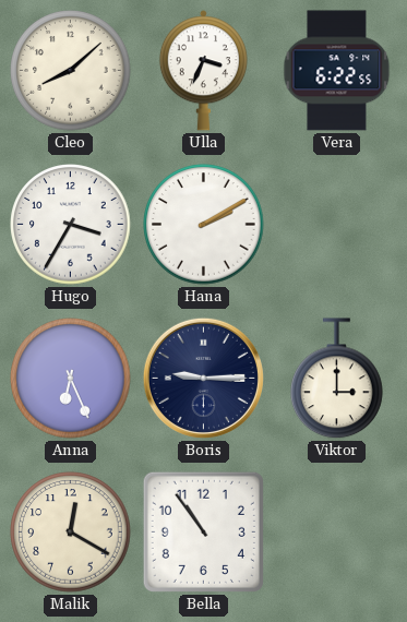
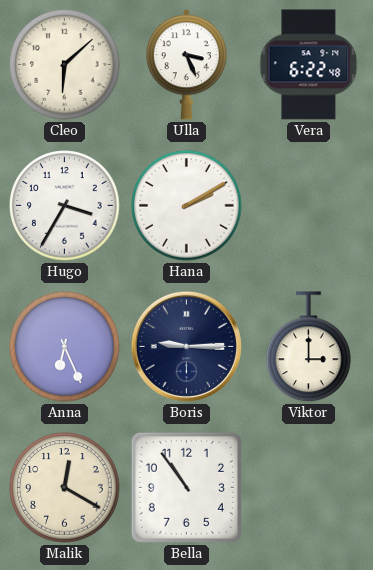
Cleo: 8:08 -> 6:08
Ulla: 3:34 -> 3:26
Vera: 6:22:55 -> 6:22:48
